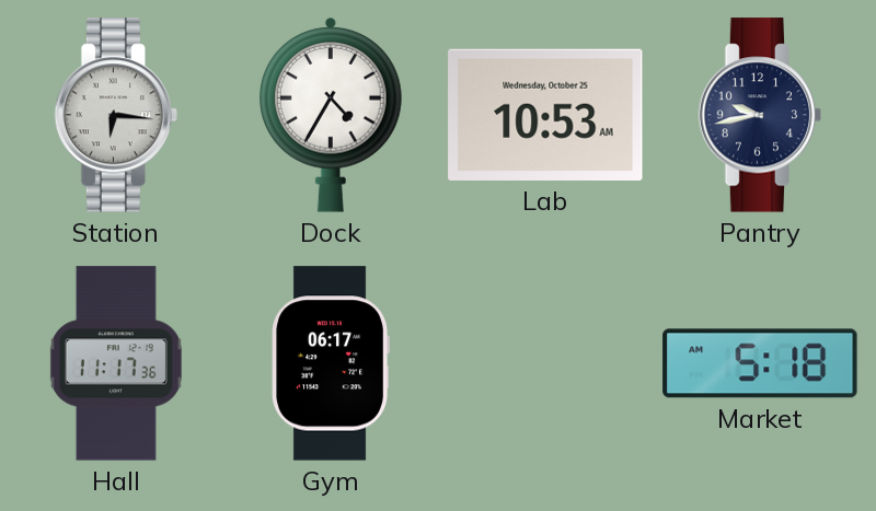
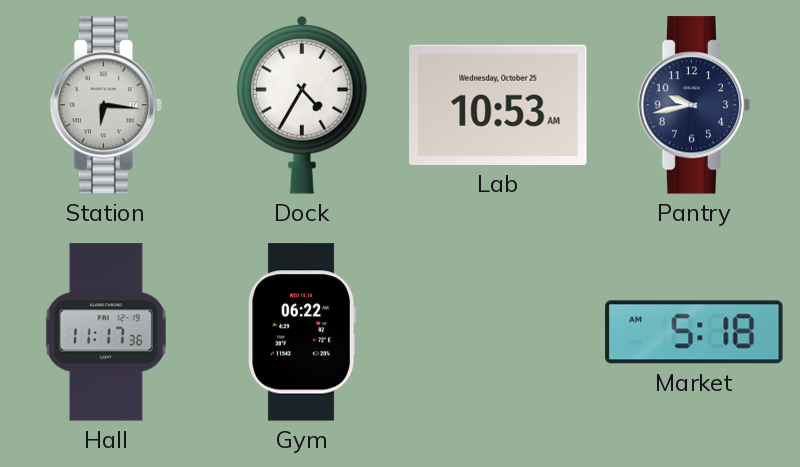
Gym: 06:17 -> 06:22
